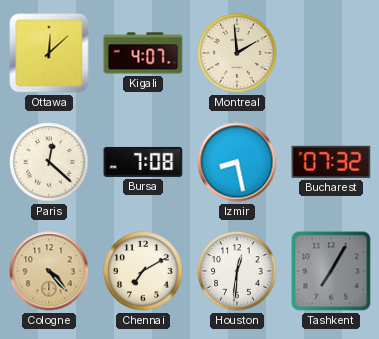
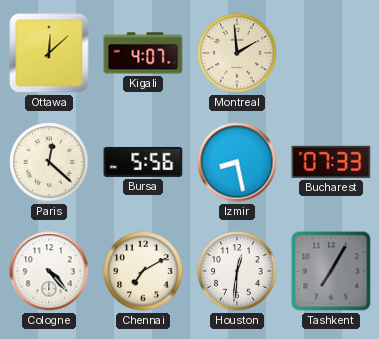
Bursa: 7:08 -> 5:56
Bucharest: 07:32 -> 07:33
Cologne dial: champagne -> white
